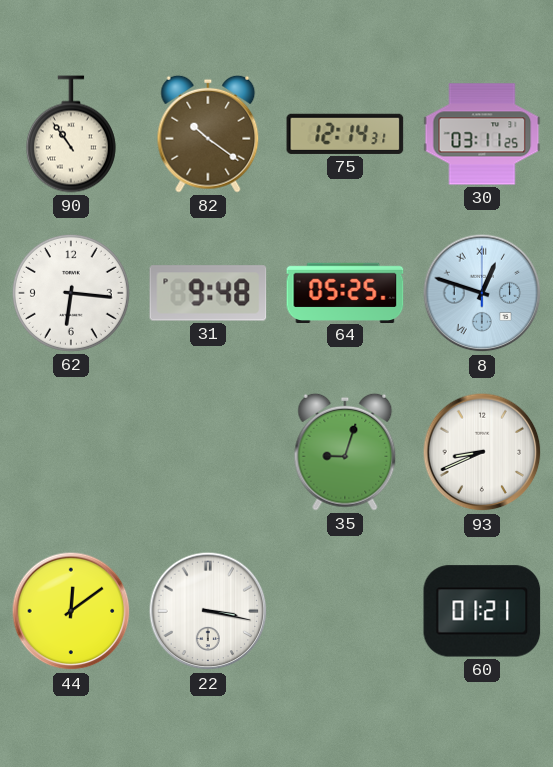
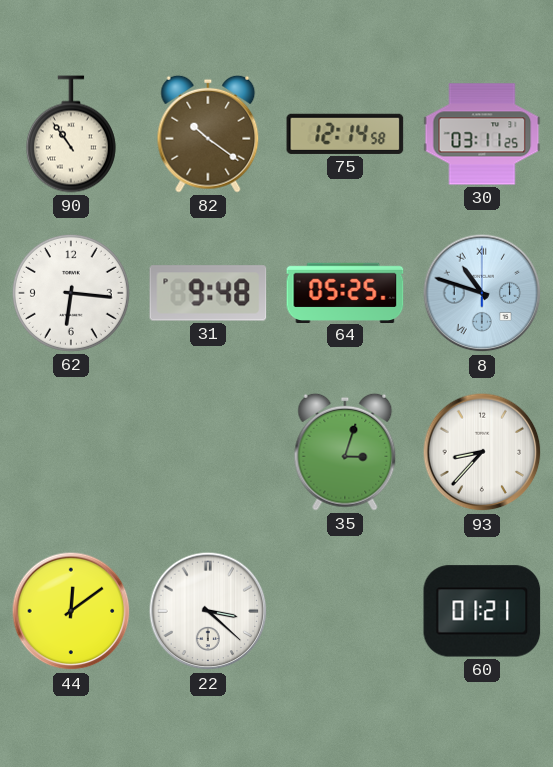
75: 12:14:31 -> 12:14:58
8: 12:48 -> 10:48
35: 9:03 -> 3:03
93: 8:41 -> 8:37
22: 3:17 -> 3:22
